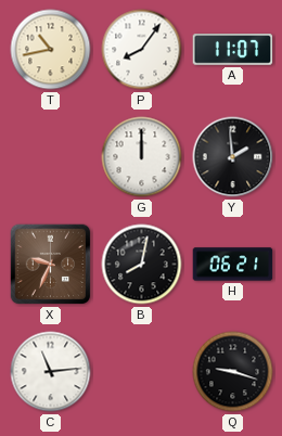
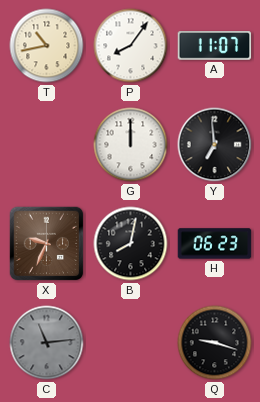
Y: 1:59 -> 6:59
H: 06:21 -> 06:23
C dial: white -> grey
